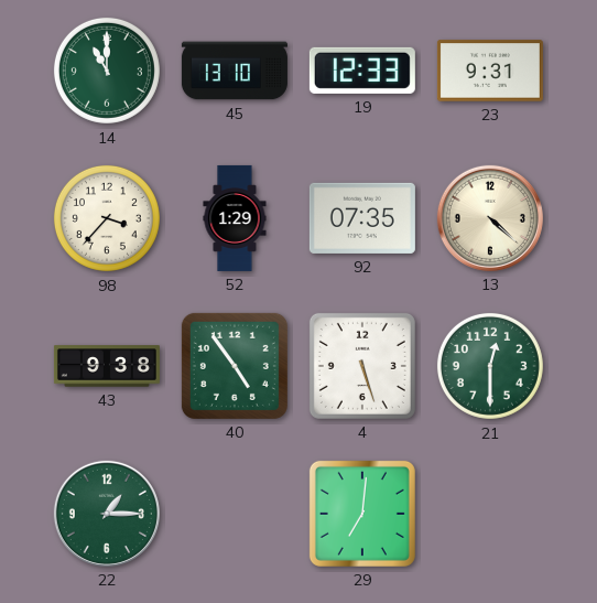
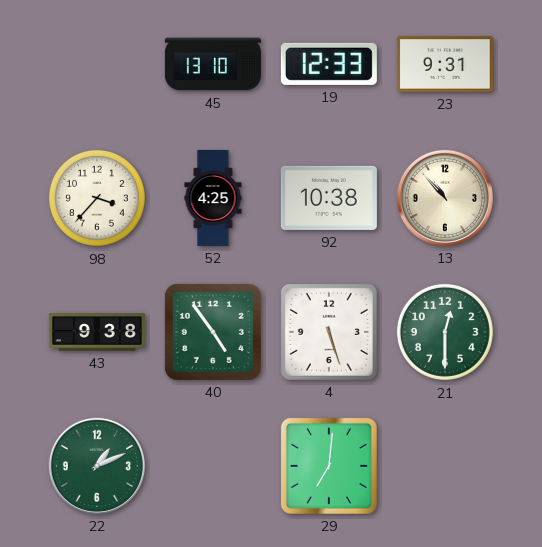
14: 11:00 -> none
52: 1:29 -> 4:25
92: 07:35 -> 10:38
13: 4:22 -> 10:53
22: 1:15 -> 1:11
